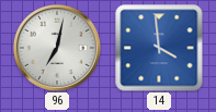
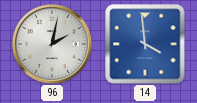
96: 7:02 -> 2:02
